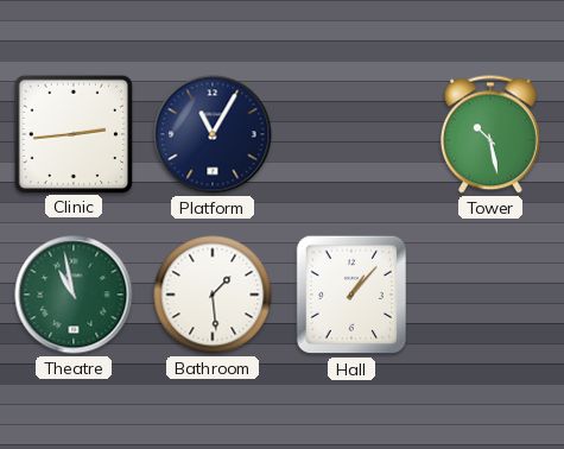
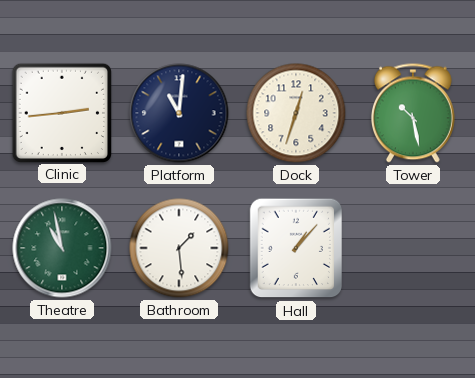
Platform: 11:05 -> 11:01
Dock: none -> 12:33
